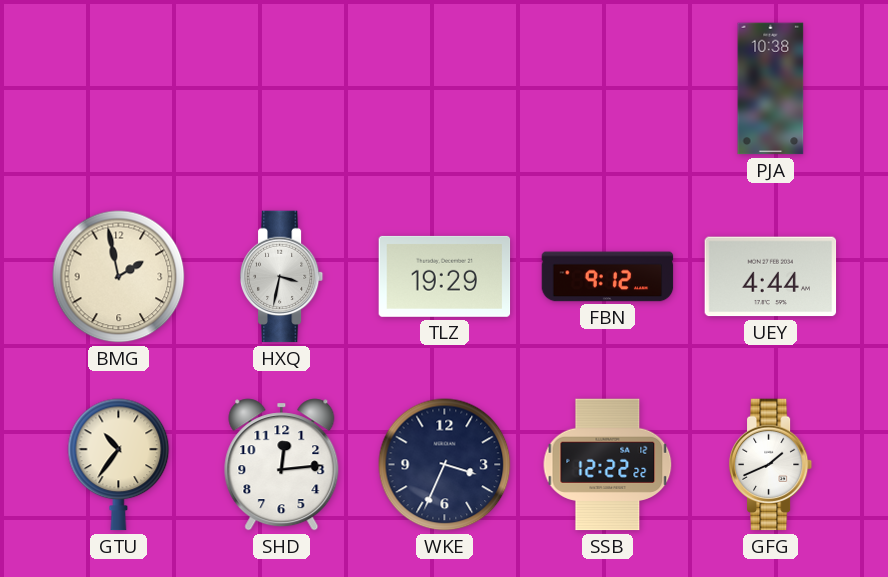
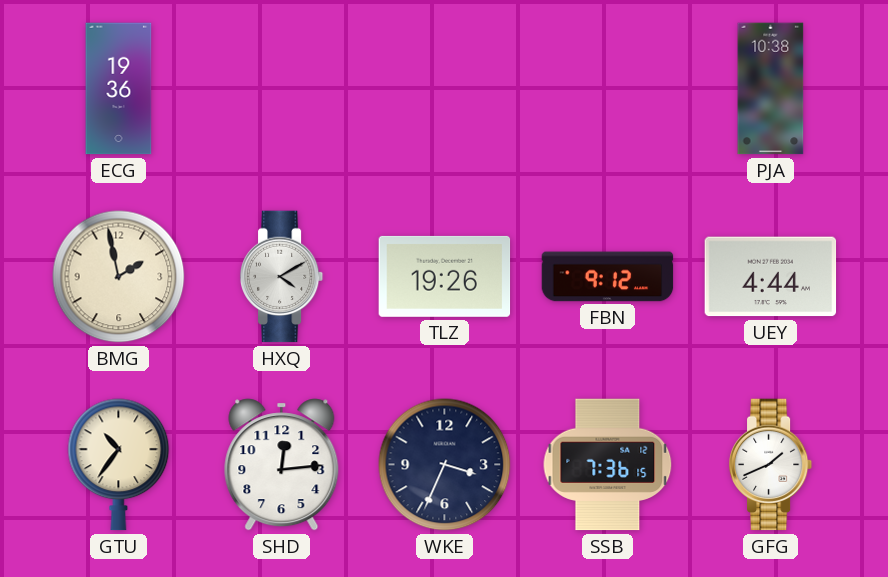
ECG: none -> 19:36
HXQ: 3:32 -> 4:10
TLZ: 19:29 -> 19:26
SSB: 12:22 -> 7:36
